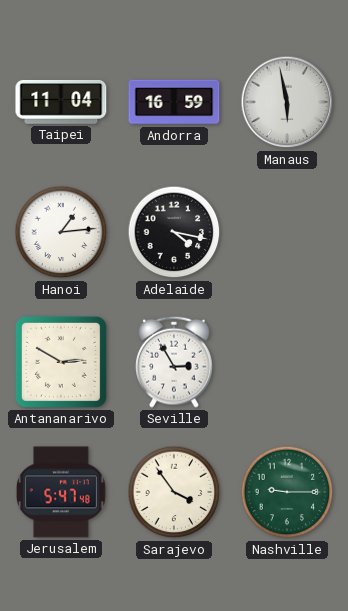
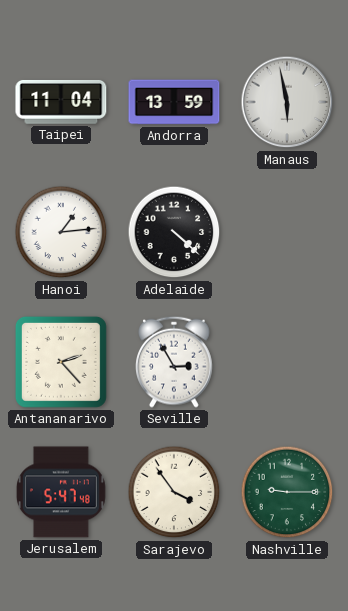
Andorra: 16:59 -> 13:59
Adelaide: 4:17 -> 4:22
Antananarivo: 2:50 -> 2:23
